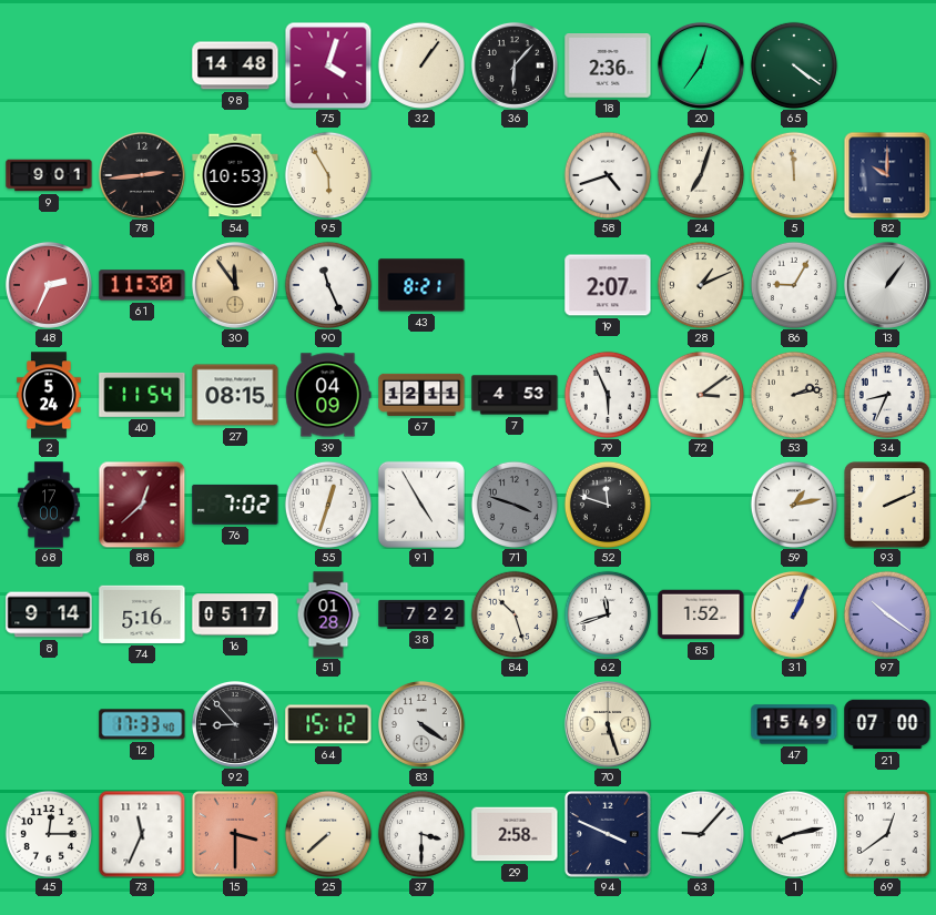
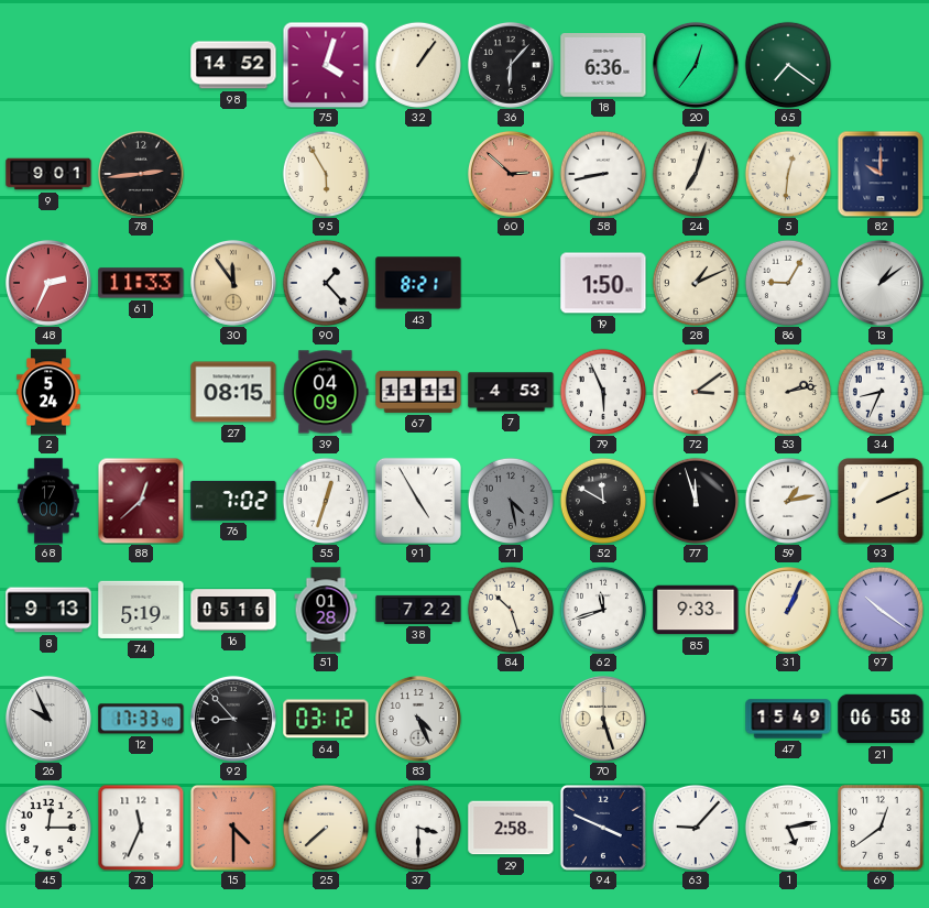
98: 14:48 -> 14:52
18: 2:36 -> 6:36
65: 4:21 -> 7:21
54: 10:53 -> none
60: none -> 2:52
58: 4:42 -> 8:43
5: 11:59 -> 12:31
61: 11:30 -> 11:33
90: 11:26 -> 1:23
19: 2:07 -> 1:50
13: 1:06 -> 1:09
40: 11:54 -> none
67: 12:11 -> 11:11
71: 3:48 -> 4:28
52: 11:48 -> 11:50
77: none -> 11:57
8: 9:14 -> 9:13
74: 5:16 -> 5:19
16: 05:17 -> 05:16
85: 1:52 -> 9:33
26: none -> 9:56
64: 15:12 -> 03:12
83: 4:21 -> 4:26
21: 07:00 -> 06:58
15: 3:30 -> 4:30
1: 8:13 -> 5:13
